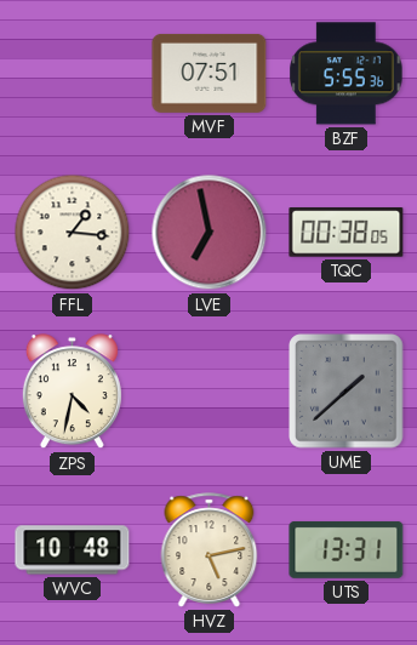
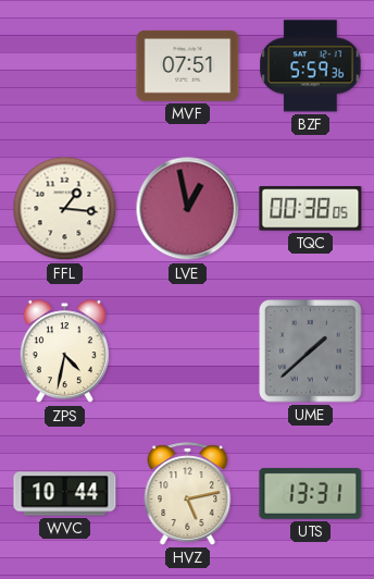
BZF: 5:55 -> 5:59
LVE: 6:58 -> 12:58
WVC: 10:48 -> 10:44
